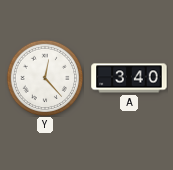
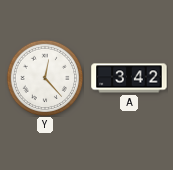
A: 3:40 -> 3:42
